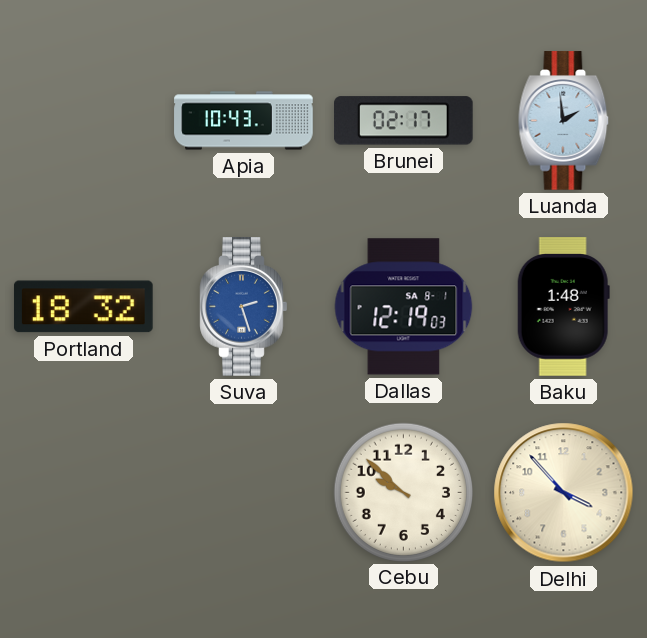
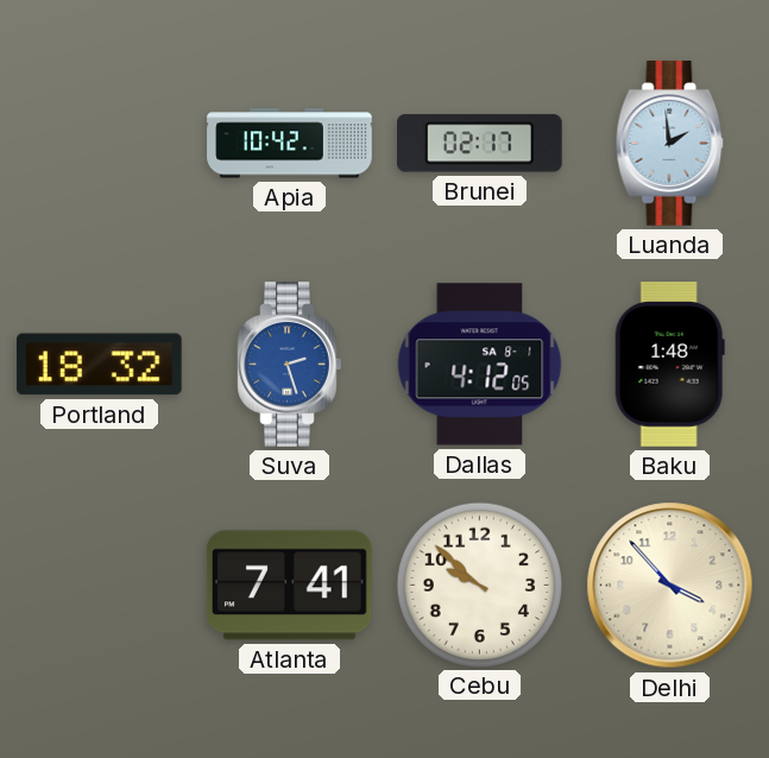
Apia: 10:43 -> 10:42
Dallas: 12:19 -> 4:12
Atlanta: none -> 7:41
